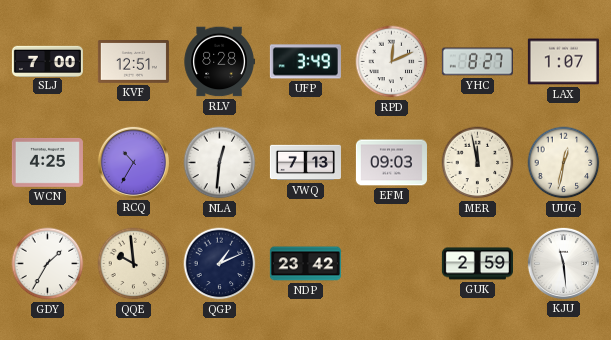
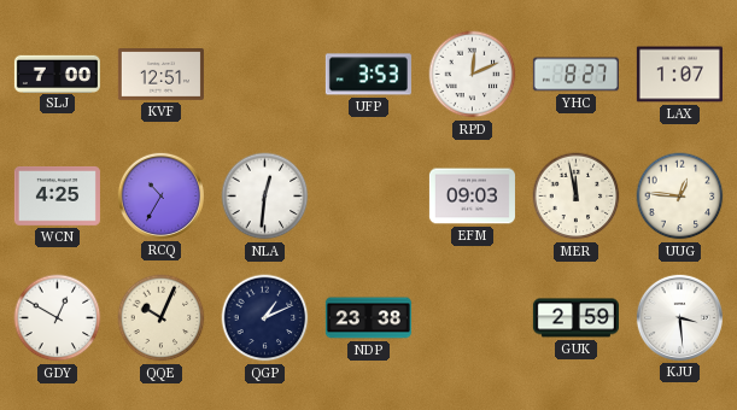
RLV: 8:28 -> none
UFP: 3:49 -> 3:53
VWQ: 7:13 -> none
UUG: 12:32 -> 12:46
GDY: 1:35 -> 12:50
QQE: 9:59 -> 10:04
NDP: 23:42 -> 23:38
KJU: 11:29 -> 3:29
